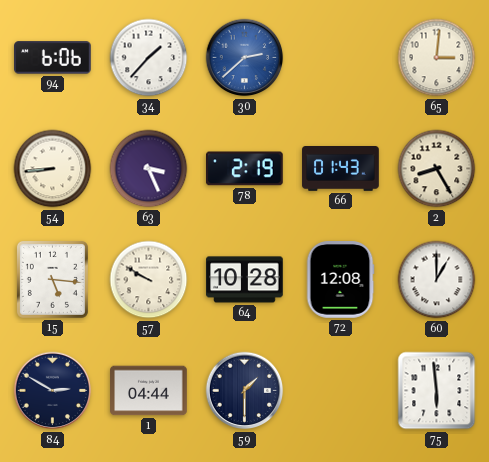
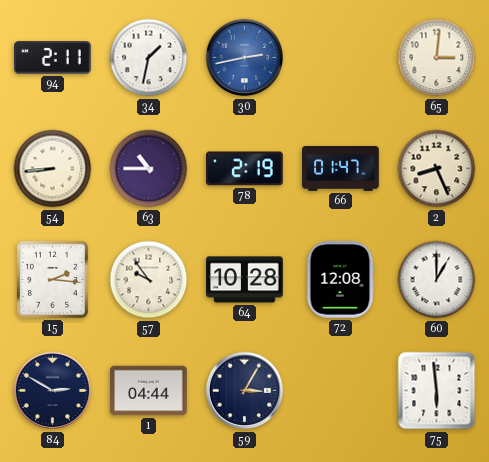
94: 6:06 -> 2:11
34: 1:37 -> 1:32
30: 2:38 -> 2:43
63: 3:26 -> 10:45
66: 01:43 -> 01:47
2: 8:25 -> 8:26
15: 5:16 -> 2:16
57: 9:50 -> 9:54
59: 1:30 -> 3:05
